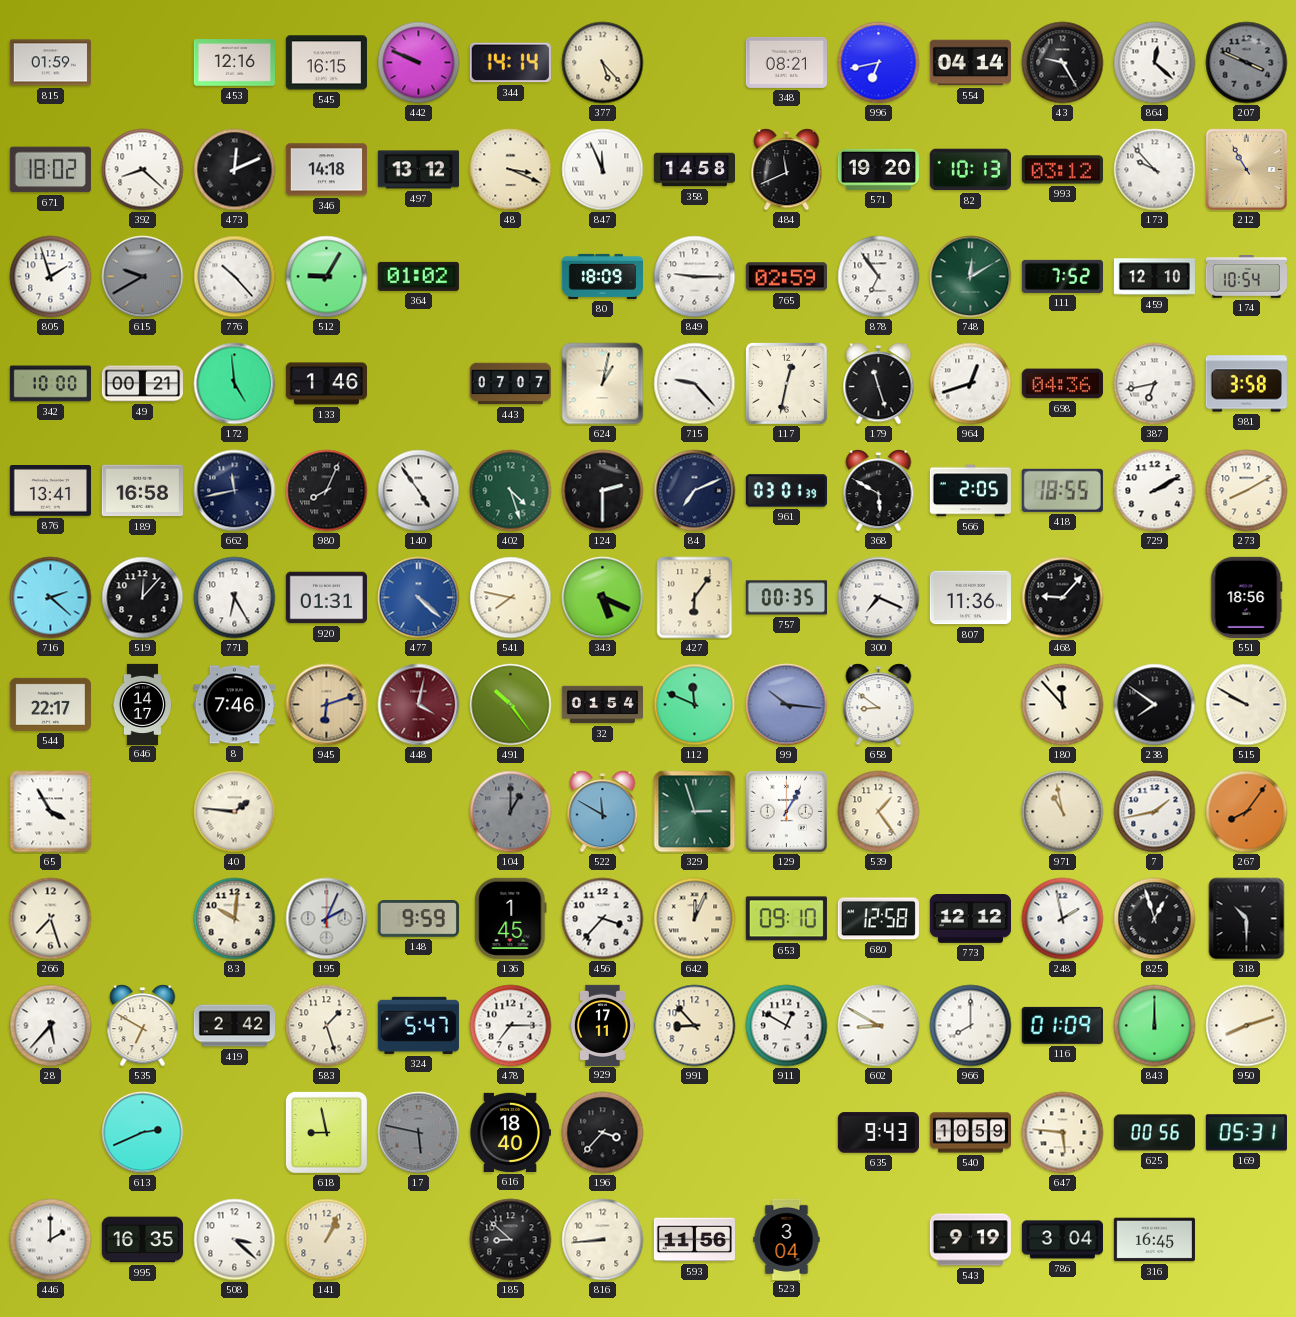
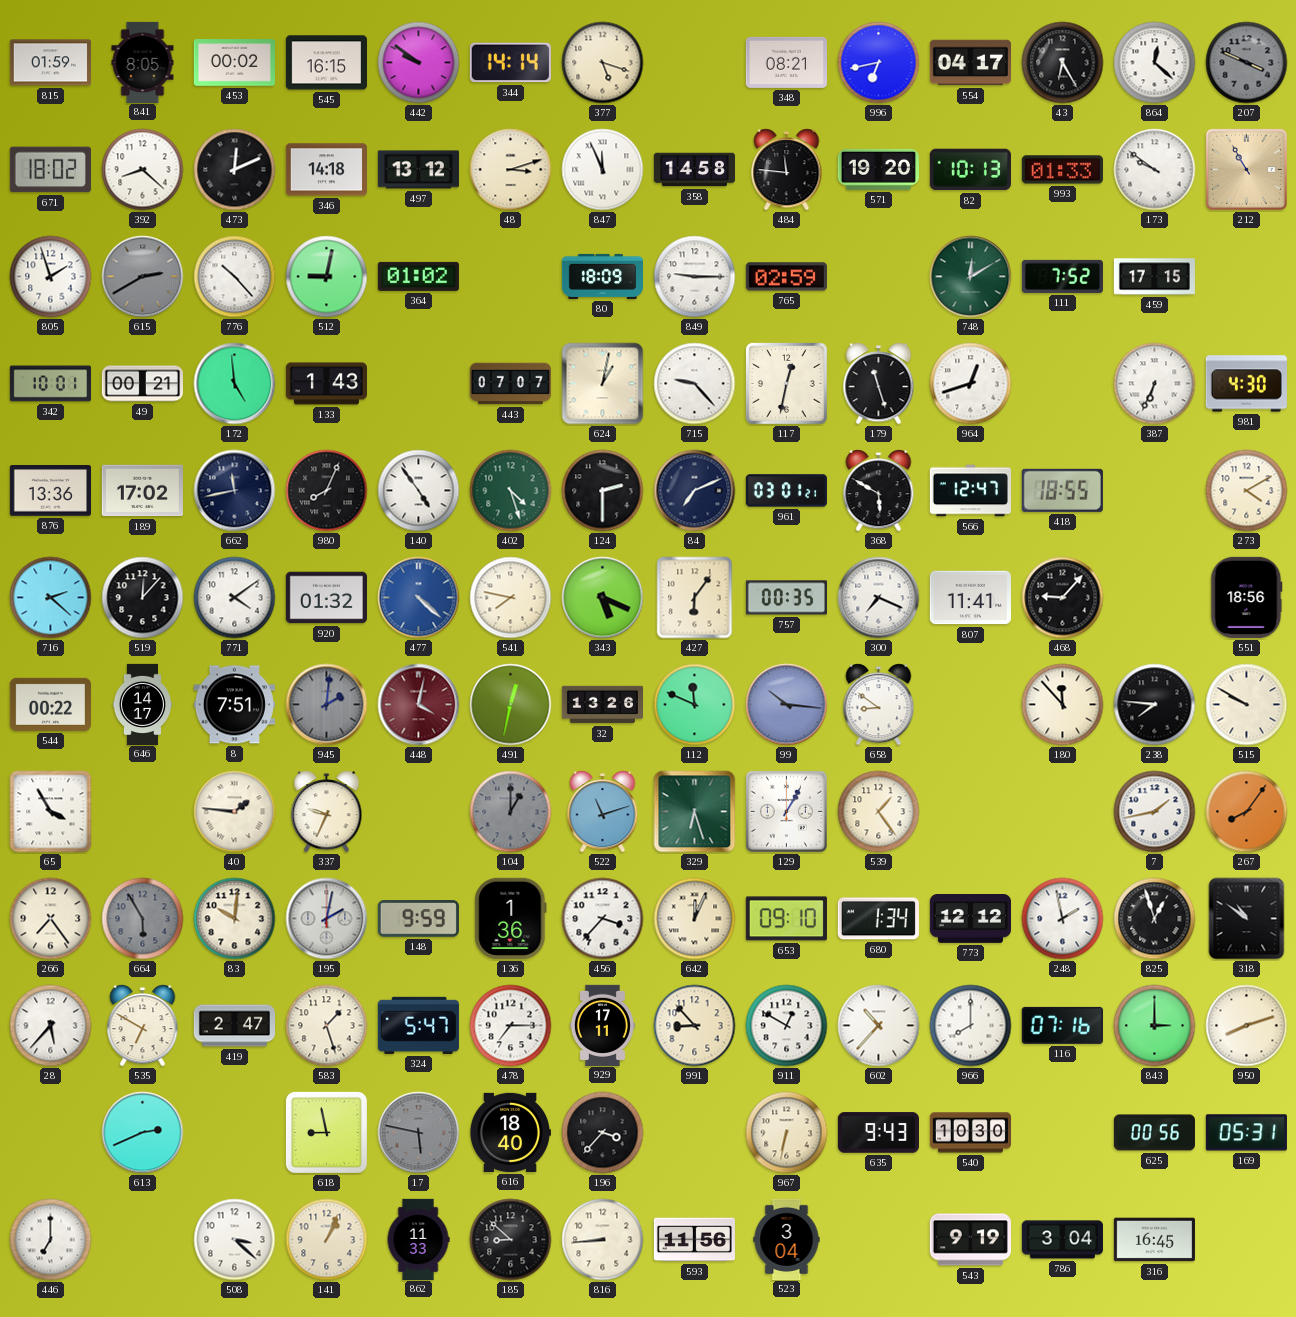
841: none -> 8:05
453: 12:16 -> 00:02
442: 9:49 -> 9:51
377: 5:23 -> 5:18
554: 04:14 -> 04:17
43: 9:25 -> 6:25
48: 3:19 -> 3:12
484: 11:41 -> 11:46
993: 03:12 -> 01:33
173: 9:53 -> 9:51
615: 9:40 -> 2:40
512: 9:05 -> 9:02
878: 6:54 -> none
459: 12:10 -> 17:15
174: 10:54 -> none
342: 10:00 -> 10:01
133: 1:46 -> 1:43
698: 04:36 -> none
387: 6:43 -> 6:34
981: 3:58 -> 4:30
876: 13:41 -> 13:36
189: 16:58 -> 17:02
961: 03:01:39 -> 03:01:21
566: 2:05 -> 12:47
729: 2:10 -> none
273: 8:10 -> 4:10
771: 6:25 -> 4:09
920: 01:31 -> 01:32
807: 11:36 -> 11:41
544: 22:17 -> 00:22
8: 7:46 -> 7:51
945: 6:12 -> 2:01
945 dial: champagne -> grey
491: 10:24 -> 12:32
32: 01:54 -> 13:26
238: 7:51 -> 7:46
337: none -> 9:34
522: 11:50 -> 11:12
329: 2:57 -> 6:27
971: 10:58 -> none
266: 7:27 -> 7:24
664: none -> 5:55
195: 2:04 -> 2:02
136: 1:45 -> 1:36
680: 12:58 -> 1:34
318: 10:30 -> 10:51
419: 2:42 -> 2:47
602: 8:50 -> 10:37
116: 01:09 -> 07:16
843: 12:00 -> 3:00
967: none -> 6:32
540: 10:59 -> 10:30
647: 5:46 -> none
446: 2:00 -> 7:00
995: 16:35 -> none
862: none -> 11:33
